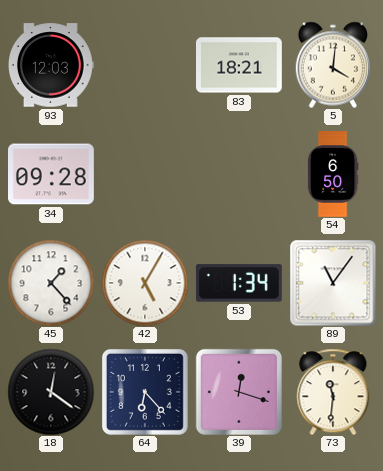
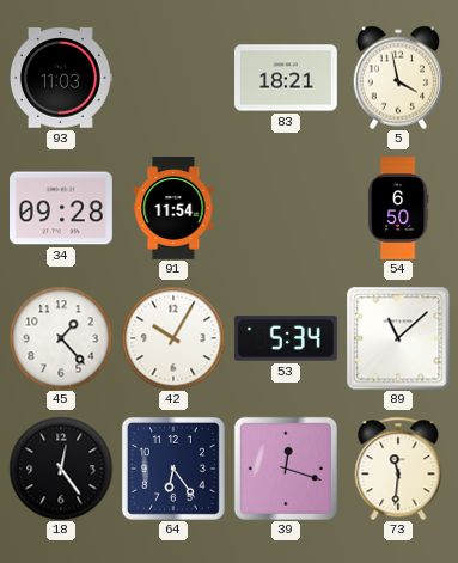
93: 12:03 -> 11:03
5: 4:01 -> 3:58
91: none -> 11:54
42: 5:05 -> 10:05
53: 1:34 -> 5:34
89: 11:06 -> 11:08
18: 12:21 -> 12:24
64: 6:23 -> 6:24
